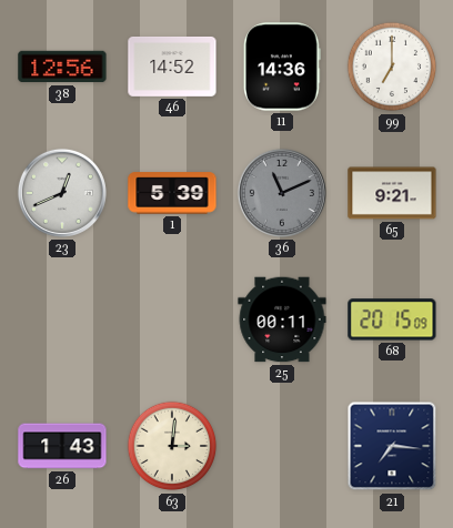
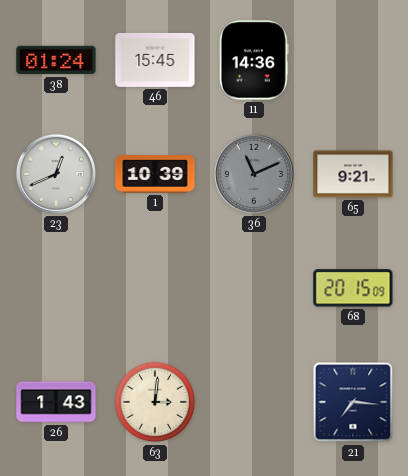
38: 12:56 -> 01:24
46: 14:52 -> 15:45
99: 7:00 -> none
1: 5:39 -> 10:39
25: 00:11 -> none
